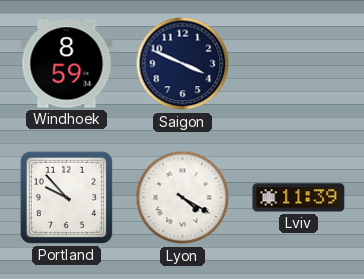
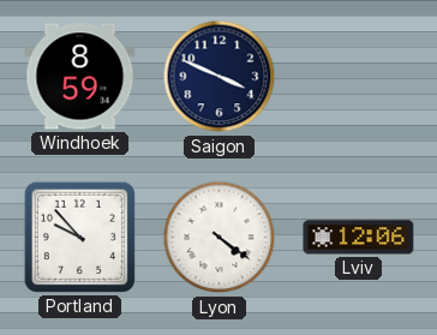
Lyon: 4:20 -> 4:21
Lviv: 11:39 -> 12:06
